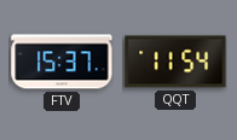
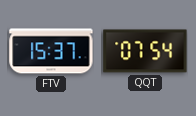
QQT: 11:54 -> 07:54
